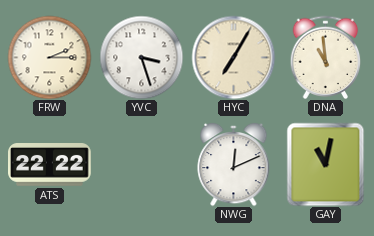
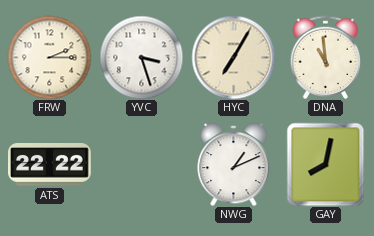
NWG: 12:11 -> 1:11
GAY: 11:02 -> 8:02
